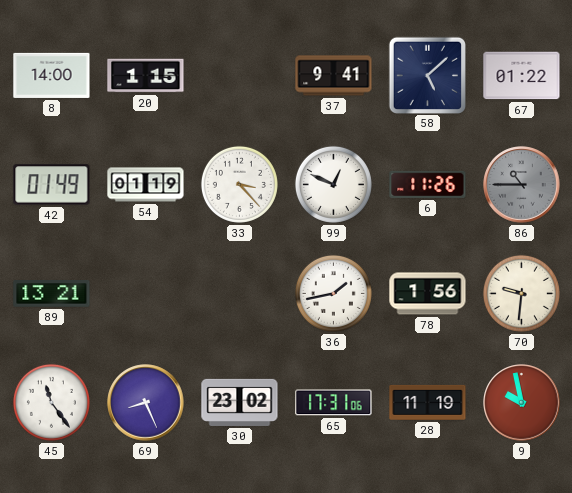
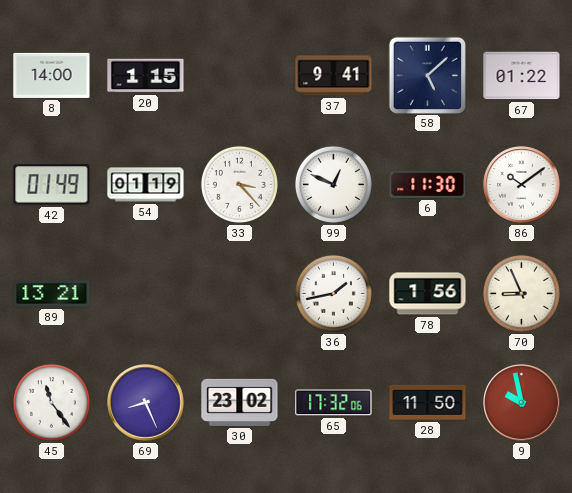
6: 11:26 -> 11:30
86: 10:45 -> 10:09
86 dial: grey -> white
70: 9:31 -> 8:56
65: 17:31 -> 17:32
28: 11:19 -> 11:50
